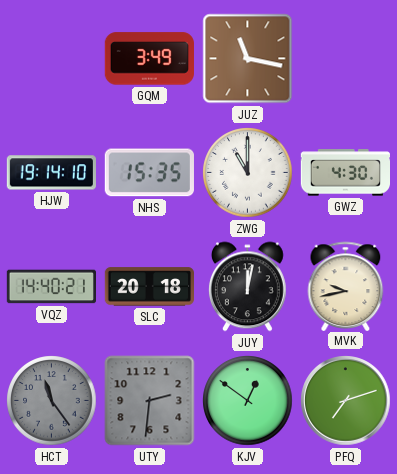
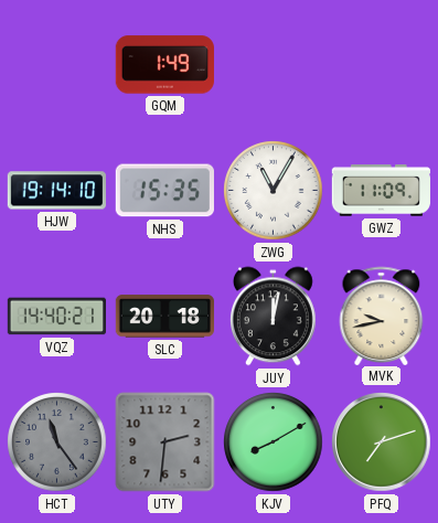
GQM: 3:49 -> 1:49
JUZ: 11:17 -> none
ZWG: 11:00 -> 11:05
GWZ: 4:30 -> 11:09
KJV: 12:51 -> 8:10
